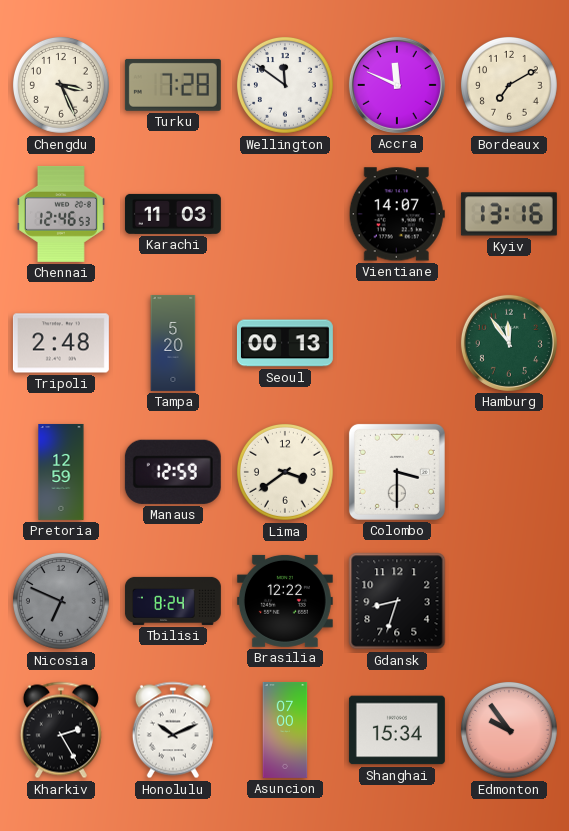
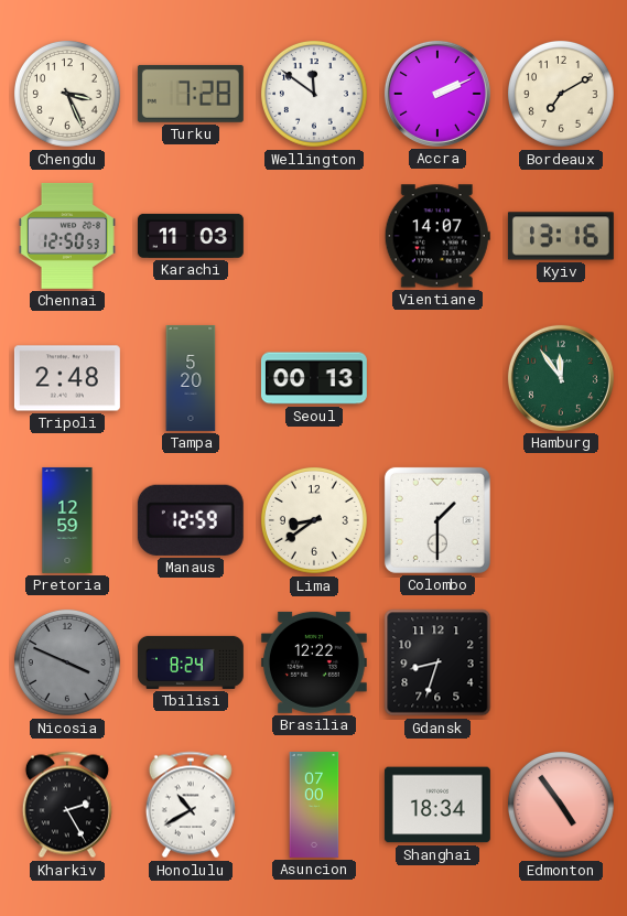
Accra: 11:49 -> 2:11
Chennai: 12:46 -> 12:50
Lima: 3:39 -> 8:39
Colombo: 3:30 -> 1:30
Nicosia: 6:49 -> 3:49
Honolulu: 10:11 -> 10:40
Shanghai: 15:34 -> 18:34
Edmonton: 9:54 -> 4:54
